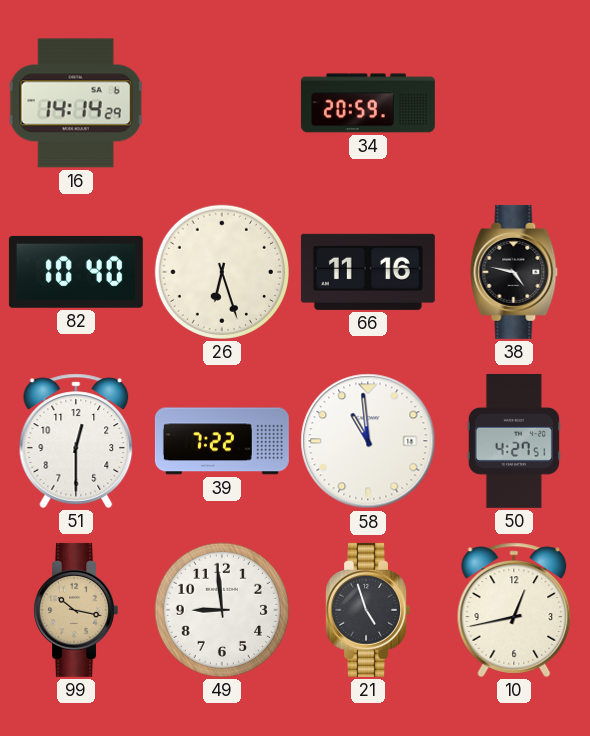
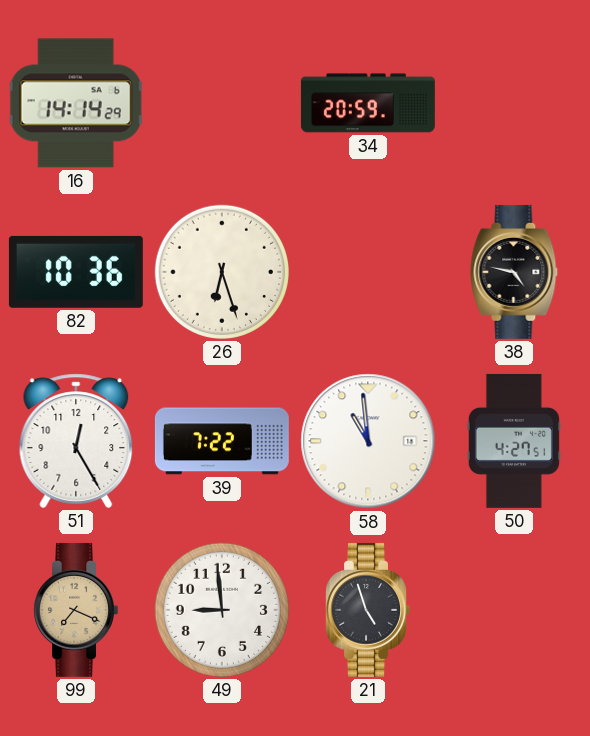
82: 10:40 -> 10:36
66: 11:16 -> none
51: 12:30 -> 12:25
99: 10:17 -> 7:19
10: 12:43 -> none
